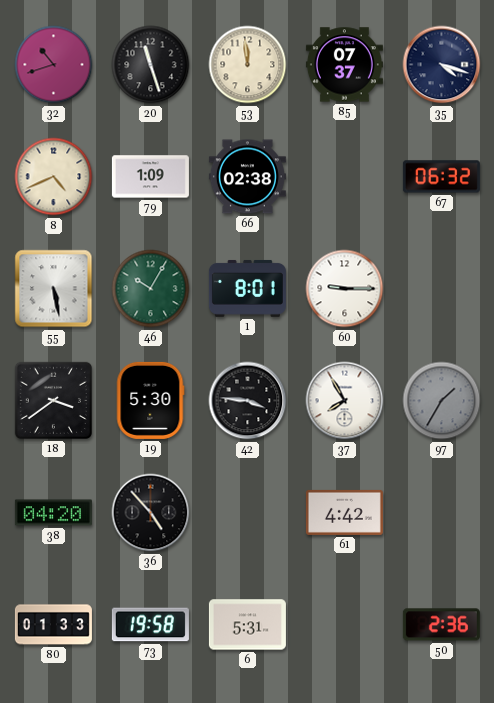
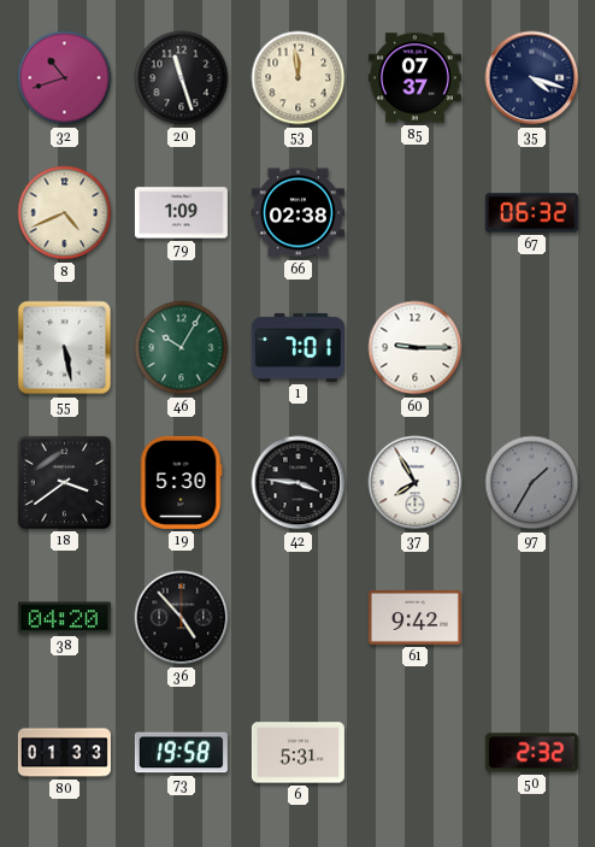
1: 8:01 -> 7:01
61: 4:42 -> 9:42
50: 2:36 -> 2:32
